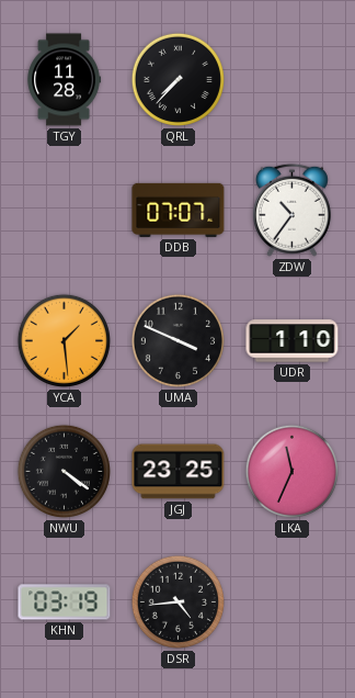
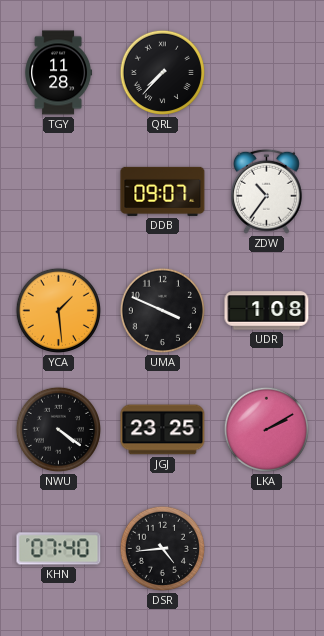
DDB: 07:07 -> 09:07
UDR: 1:10 -> 1:08
LKA: 11:34 -> 2:10
KHN: 03:19 -> 07:40
